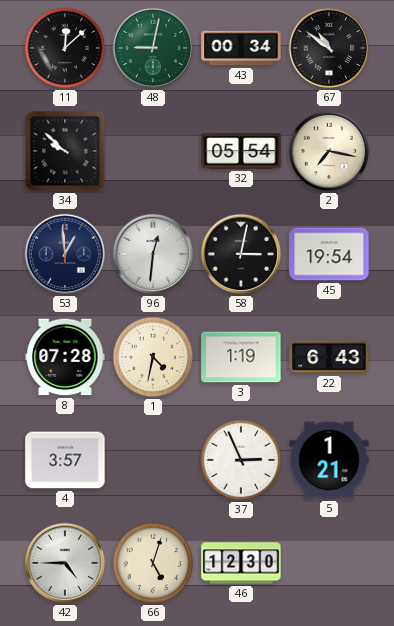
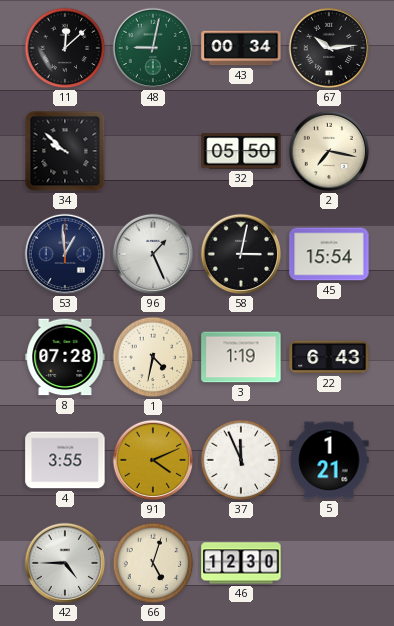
67: 10:51 -> 10:14
32: 05:54 -> 05:50
96: 12:31 -> 1:26
45: 19:54 -> 15:54
4: 3:57 -> 3:55
91: none -> 4:11
37: 2:56 -> 11:56
